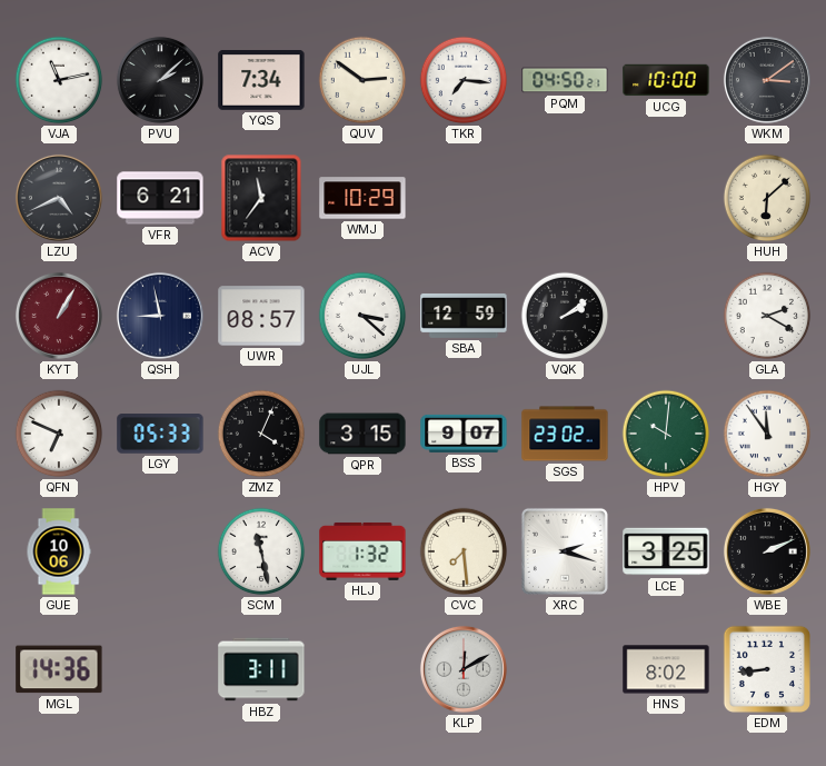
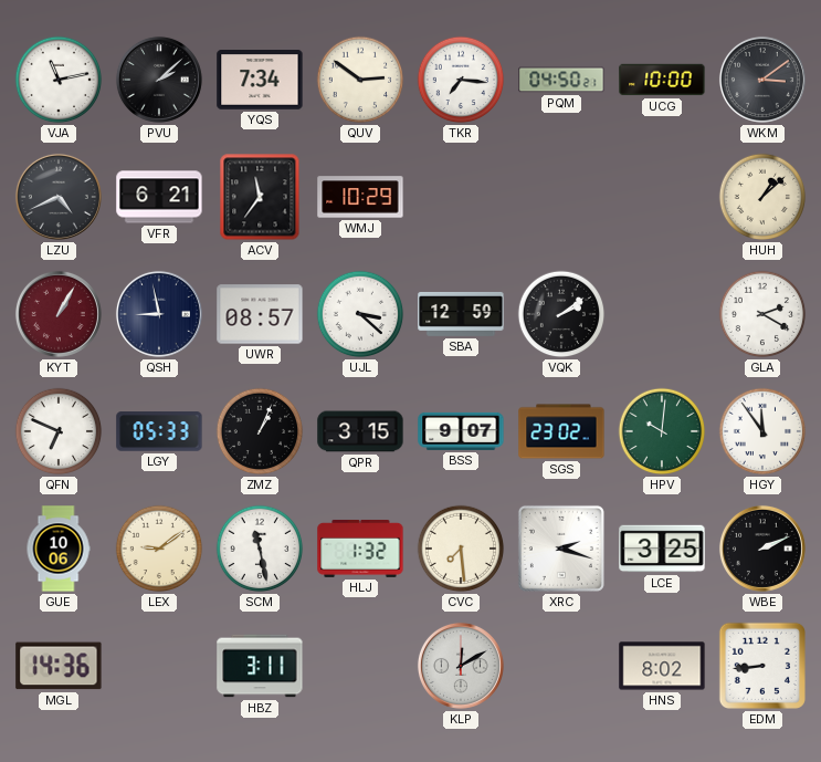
HUH: 6:08 -> 1:08
ZMZ: 4:04 -> 1:04
LEX: none -> 9:09
